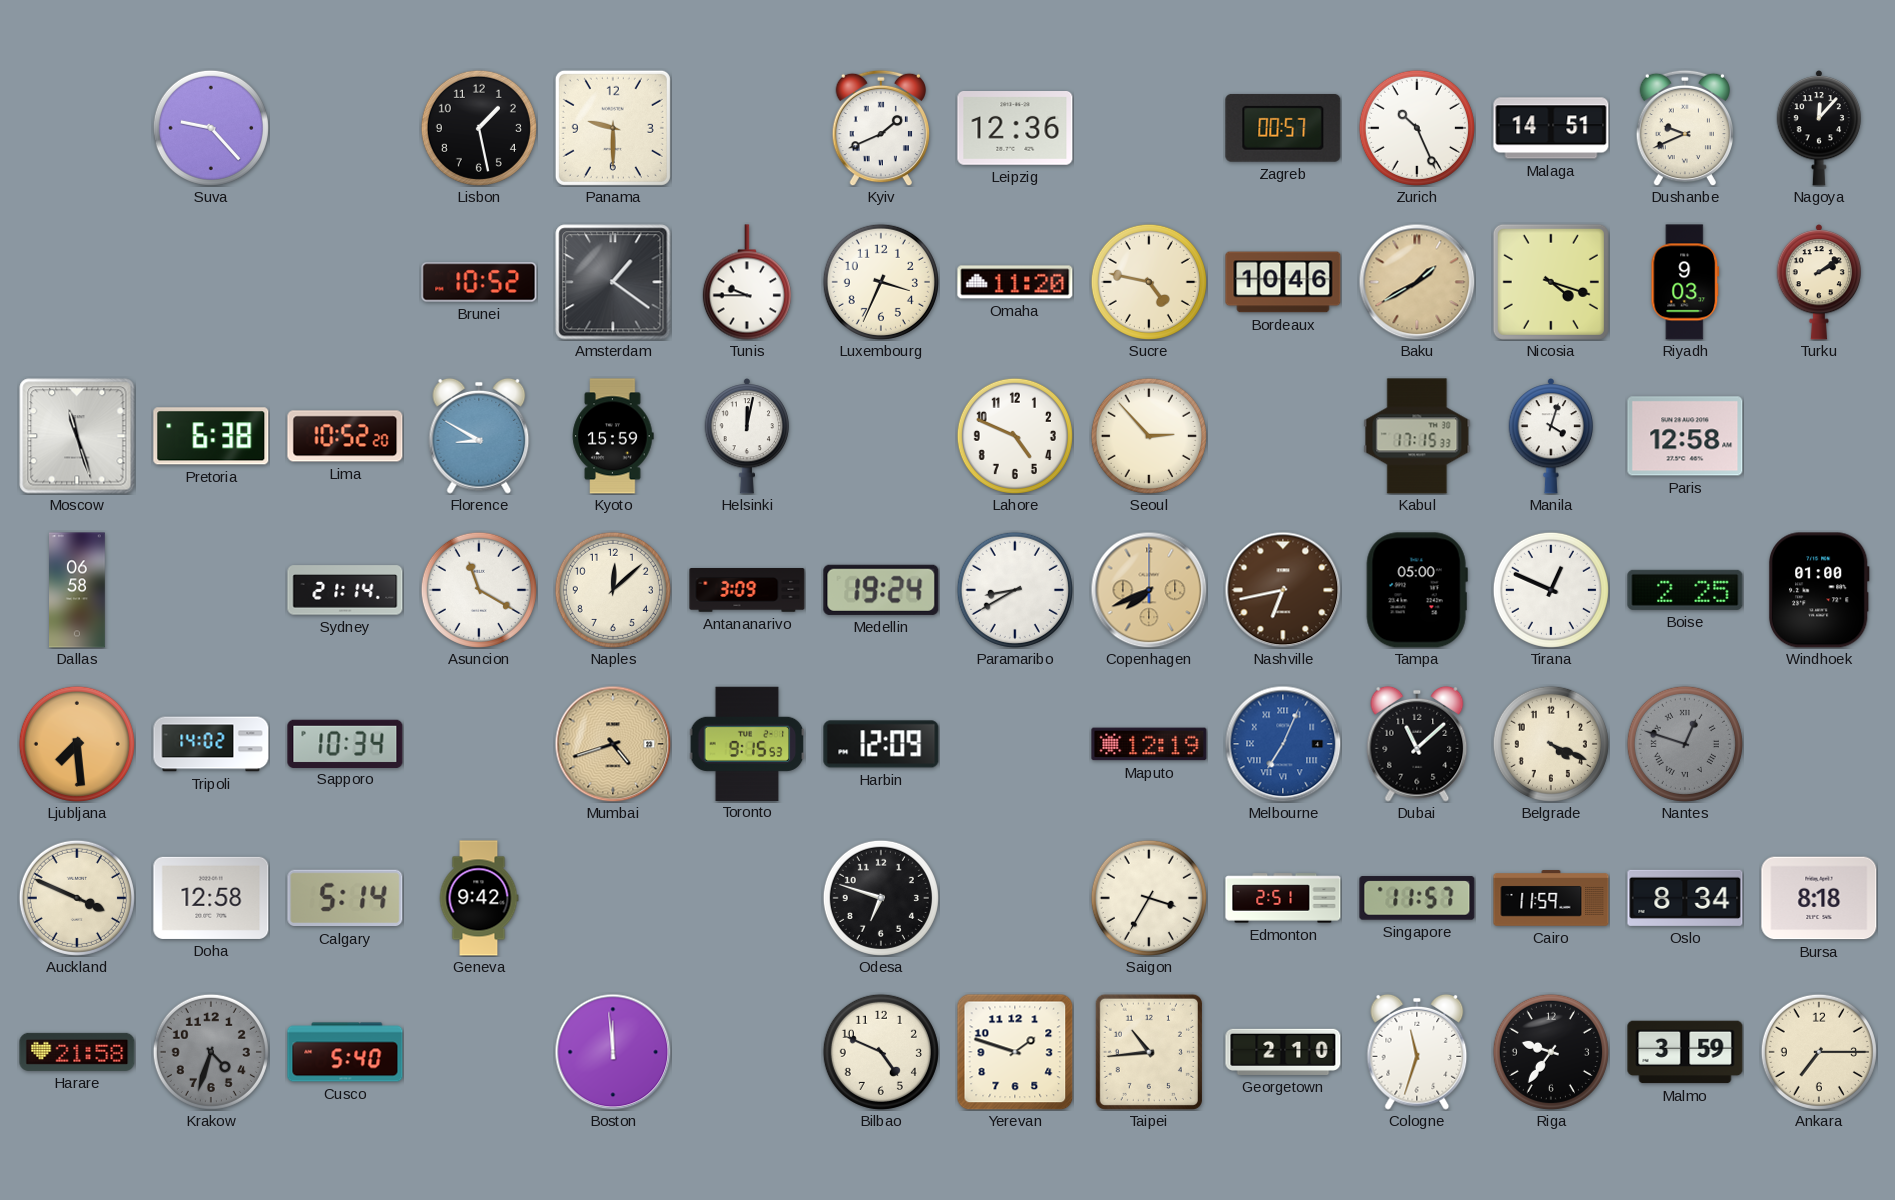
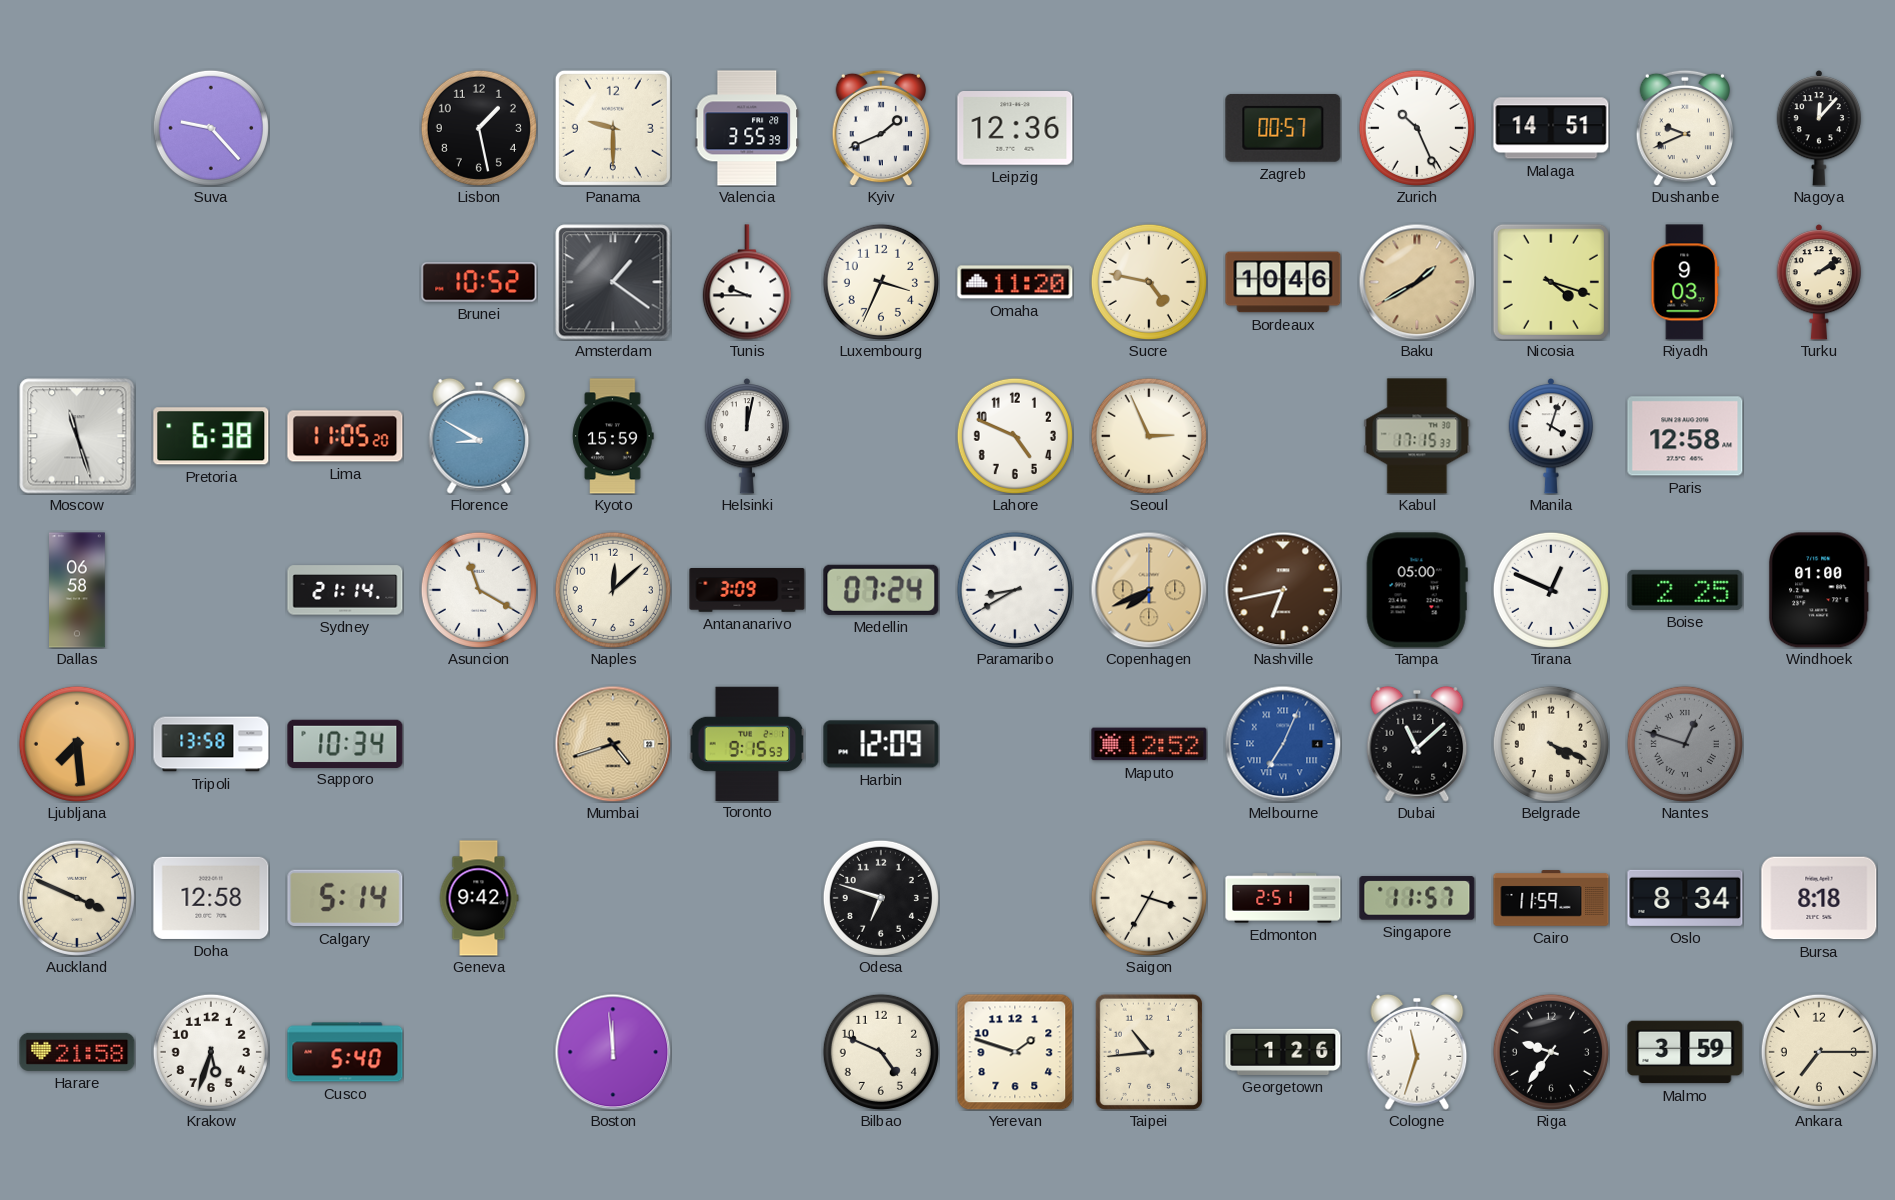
Valencia: none -> 3:55
Lima: 10:52 -> 11:05
Seoul: 2:53 -> 2:56
Medellin: 19:24 -> 07:24
Tripoli: 14:02 -> 13:58
Maputo: 12:19 -> 12:52
Krakow: 4:33 -> 5:33
Krakow dial: grey -> white
Georgetown: 2:10 -> 1:26
